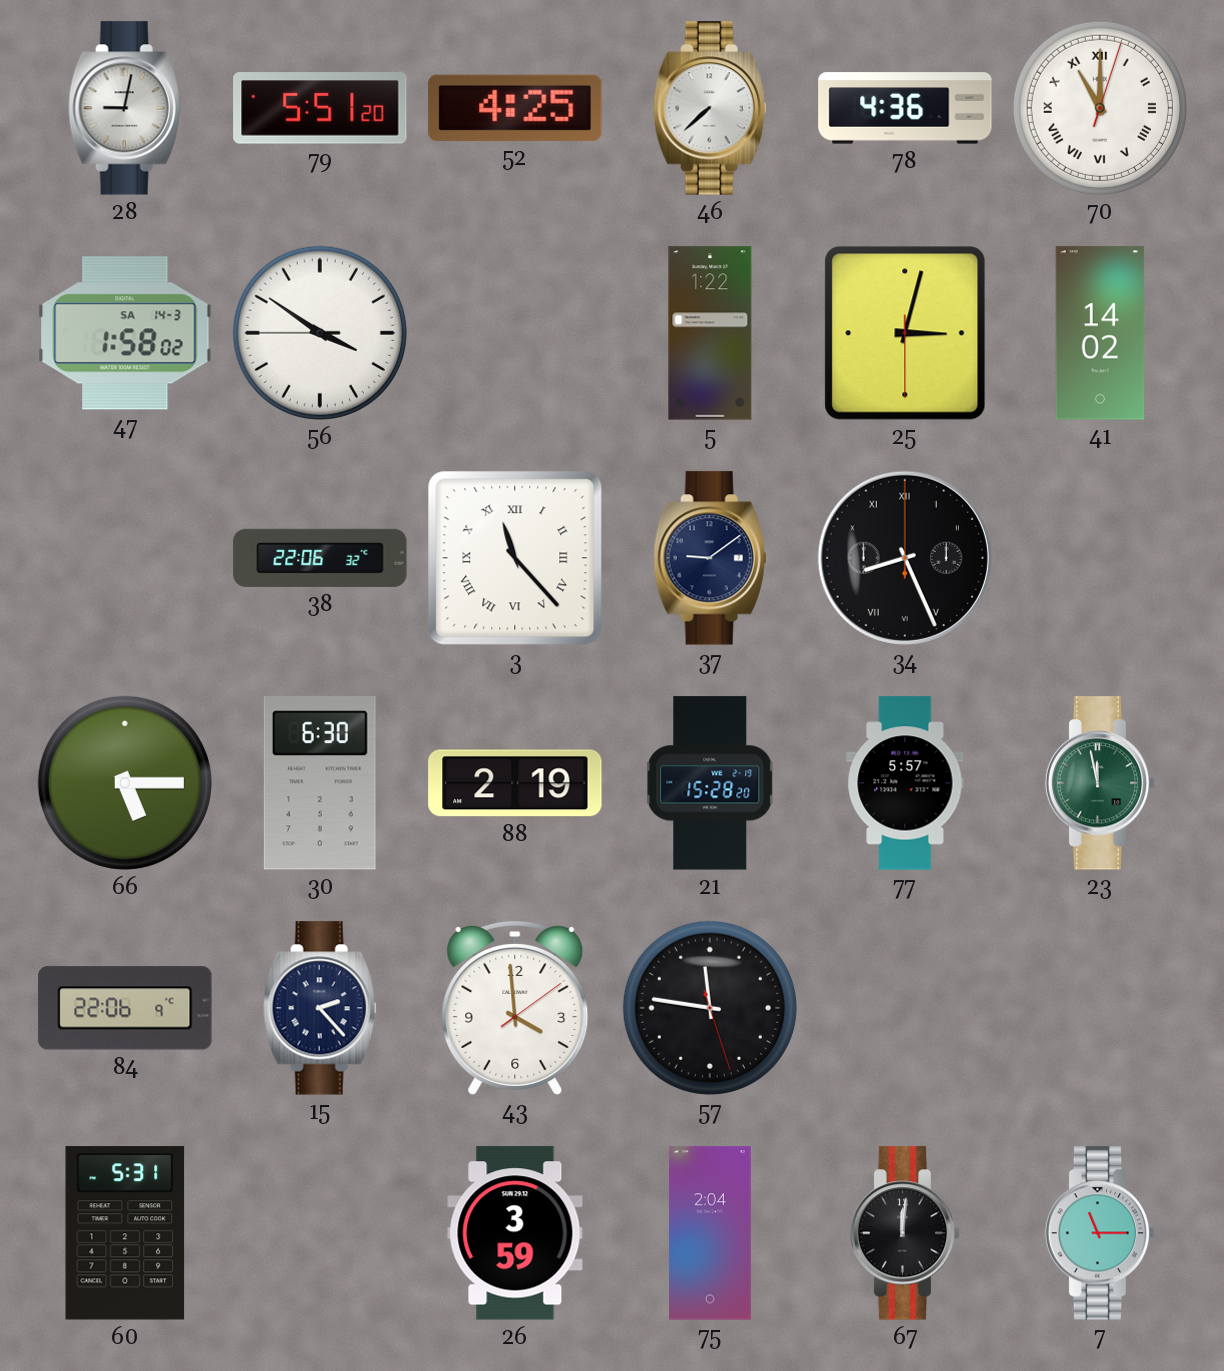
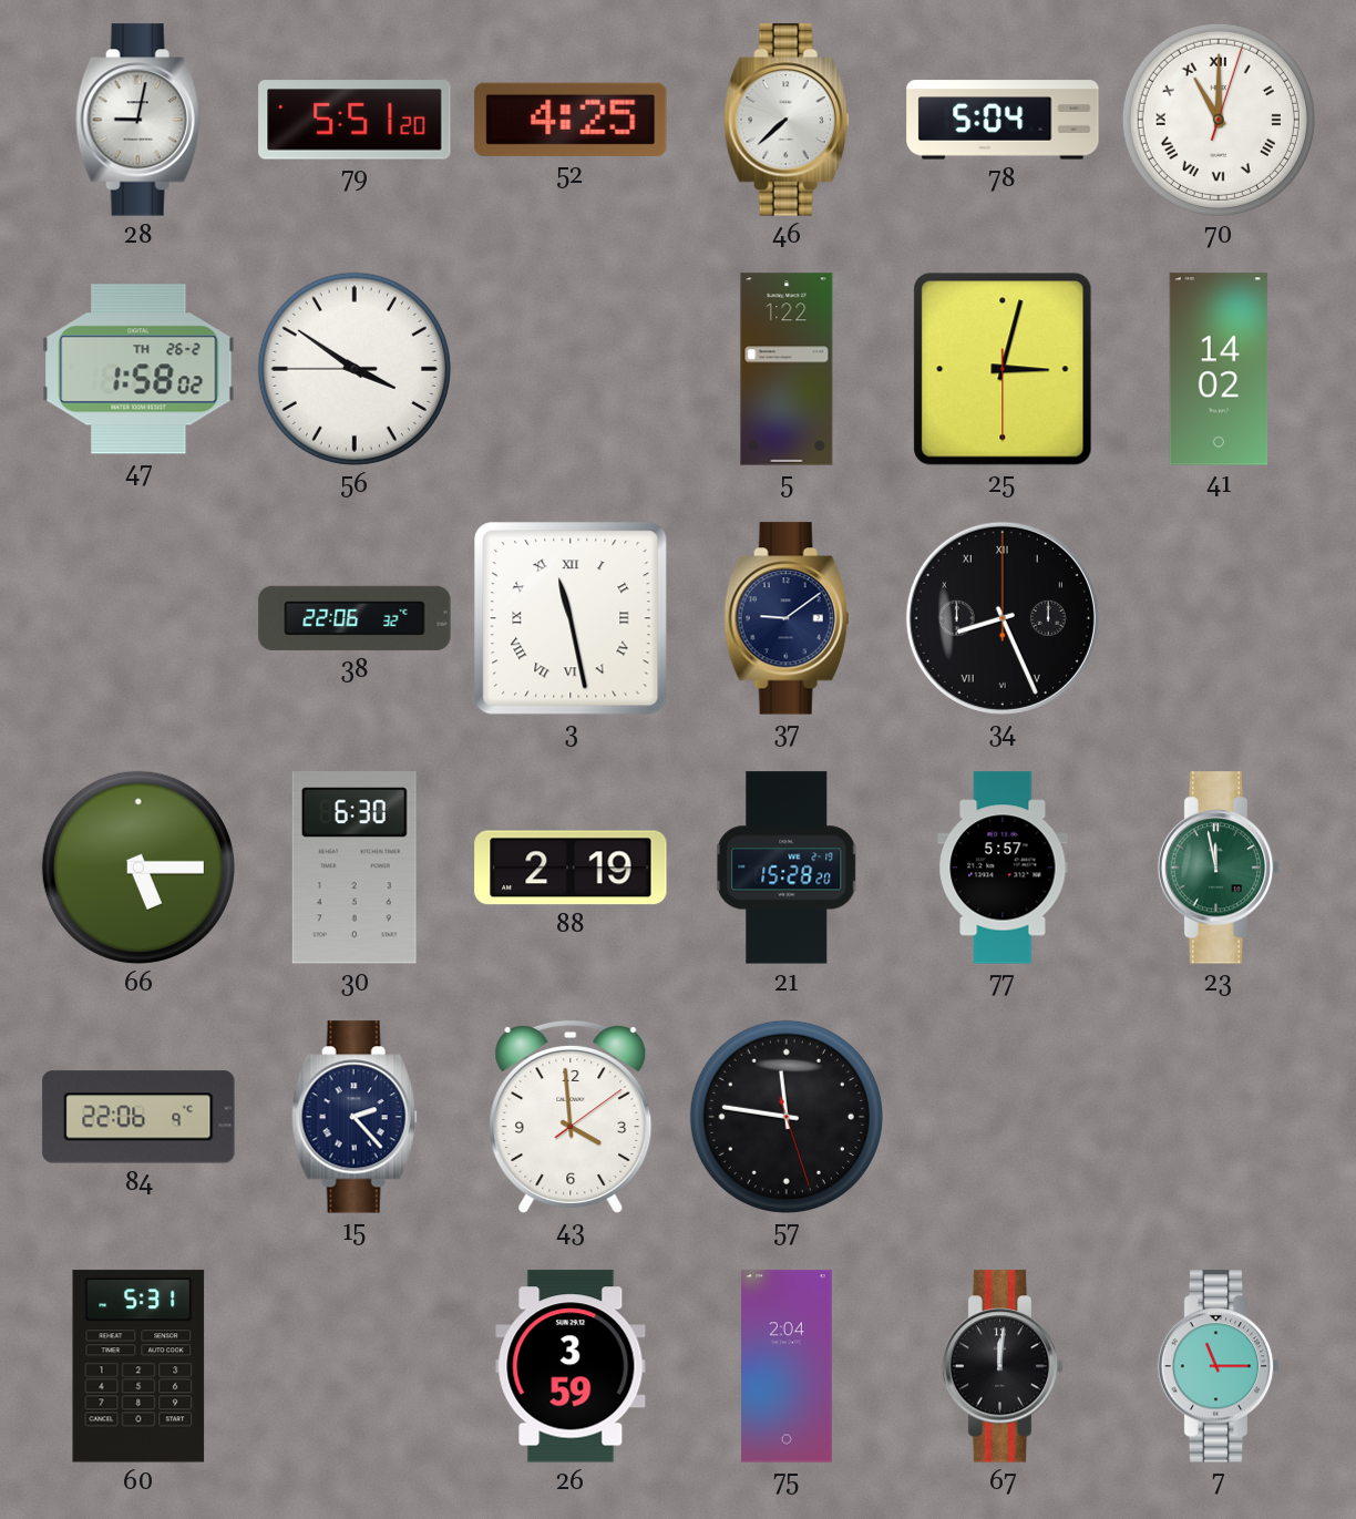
78: 4:36 -> 5:04
47 date: SA 14-3 -> TH 26-2
3: 11:23 -> 11:28
